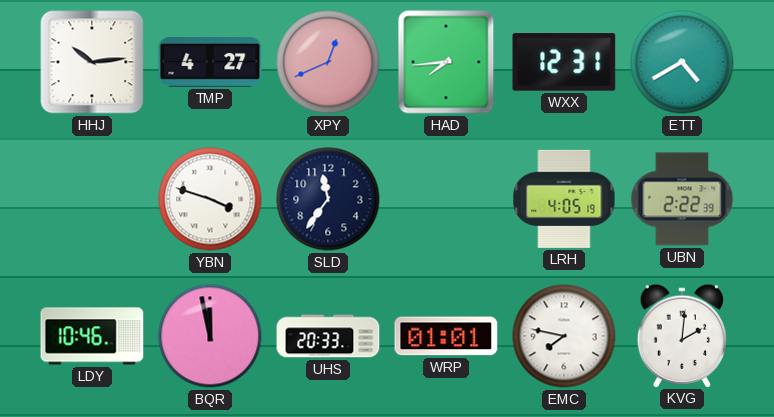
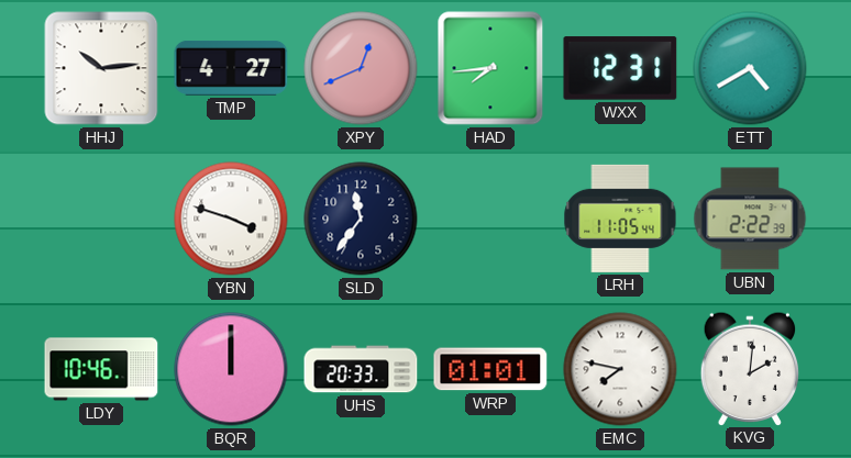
LRH: 4:05 -> 11:05
BQR: 11:58 -> 12:00
